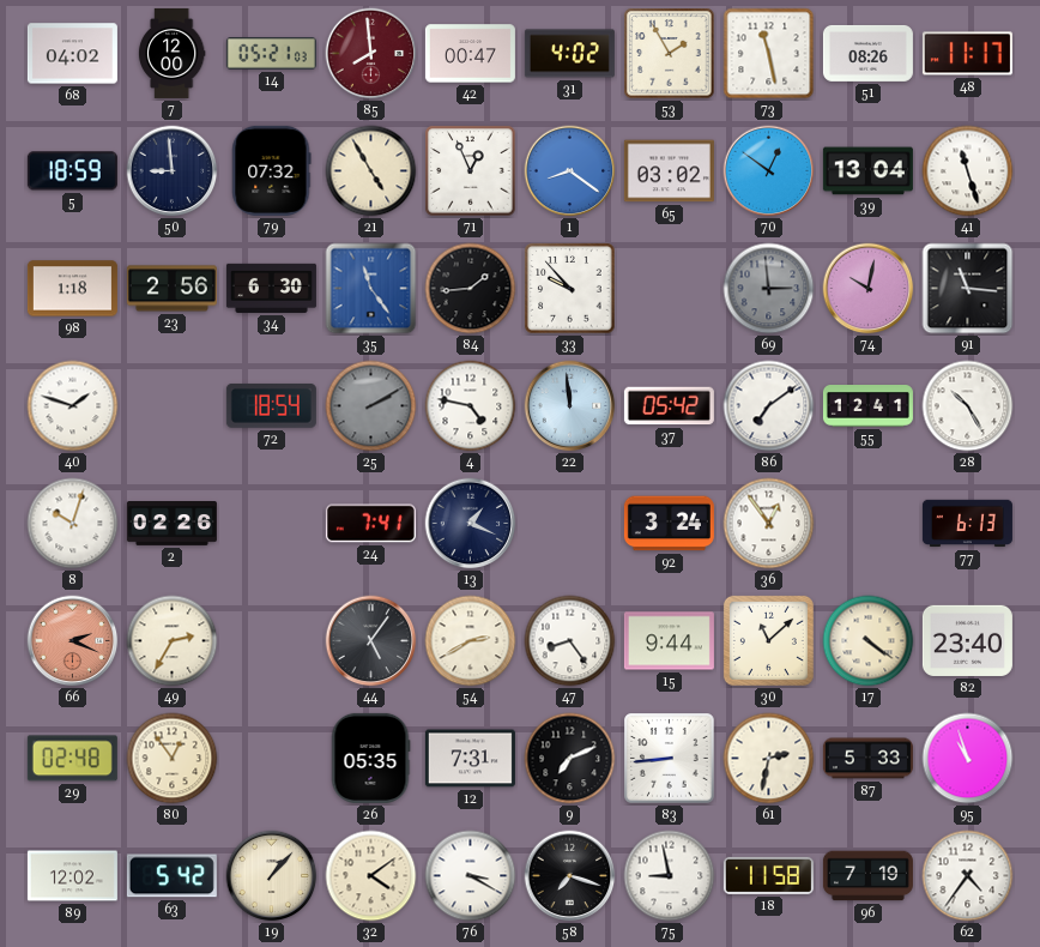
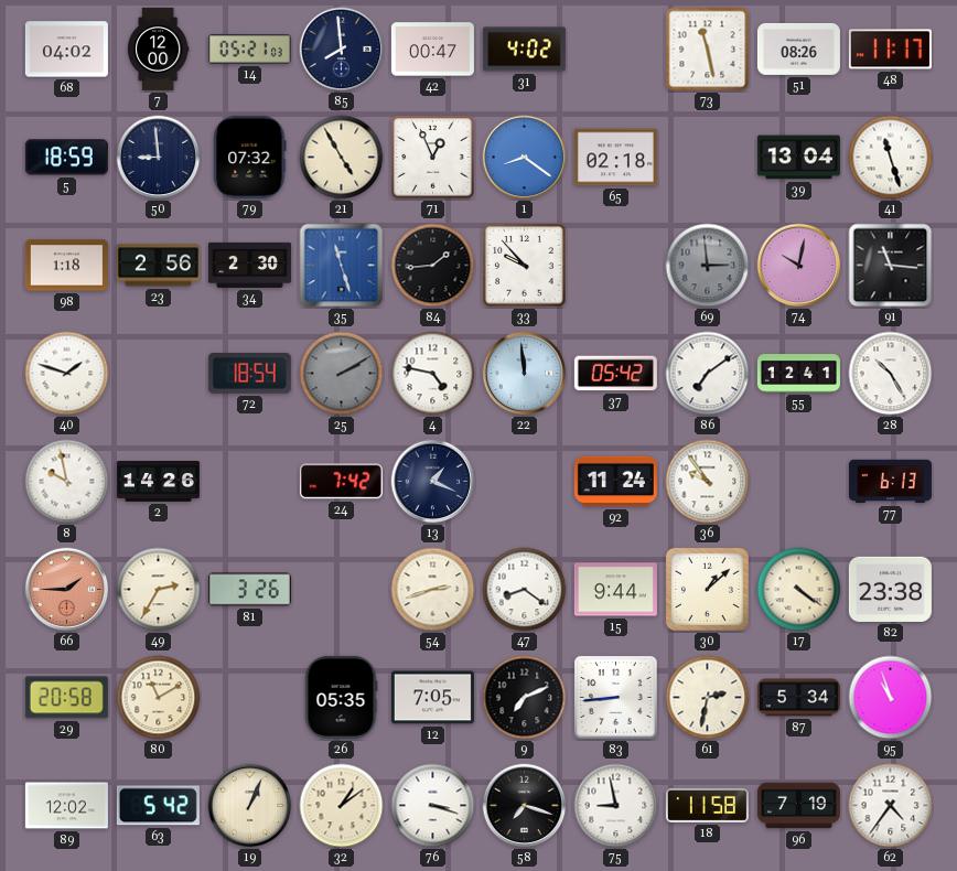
85 dial: burgundy -> navy
53: 1:55 -> none
65: 03:02 -> 02:18
70: 12:51 -> none
34: 6:30 -> 2:30
35: 11:24 -> 11:27
8: 10:03 -> 9:58
2: 02:26 -> 14:26
24: 7:41 -> 7:42
92: 3:24 -> 11:24
36: 12:54 -> 9:54
66: 2:19 -> 1:45
81: none -> 3:26
44: 5:06 -> none
54: 2:40 -> 2:42
47: 8:24 -> 8:21
30: 11:08 -> 1:08
82: 23:40 -> 23:38
29: 02:48 -> 20:58
80: 12:54 -> 11:10
12: 7:31 -> 7:05
87: 5:33 -> 5:34
19: 1:07 -> 1:04
32: 4:09 -> 1:09
76: 3:20 -> 3:18
